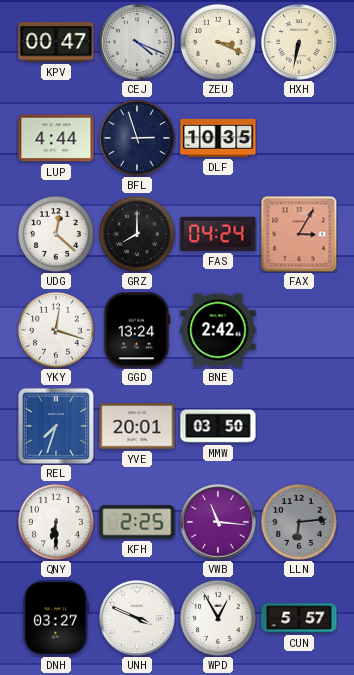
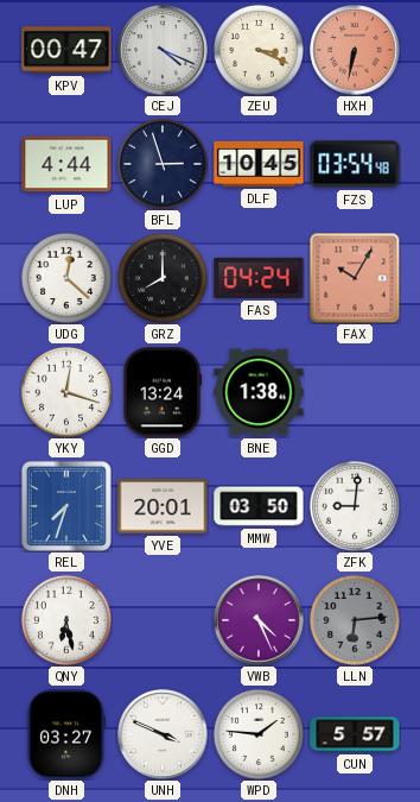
HXH dial: cream -> salmon
DLF: 10:35 -> 10:45
FZS: none -> 03:54
FAX: 3:05 -> 10:05
BNE: 2:42 -> 1:38
ZFK: none -> 9:01
QNY: 6:30 -> 6:28
KFH: 2:25 -> none
VWB: 11:16 -> 4:26
WPD: 12:55 -> 1:46
